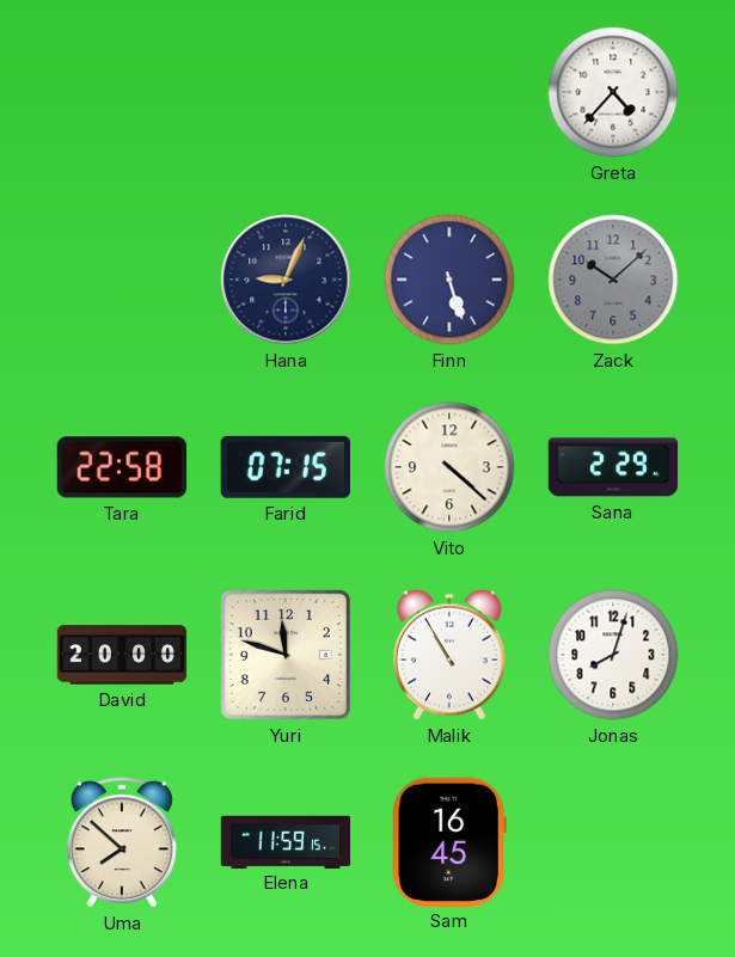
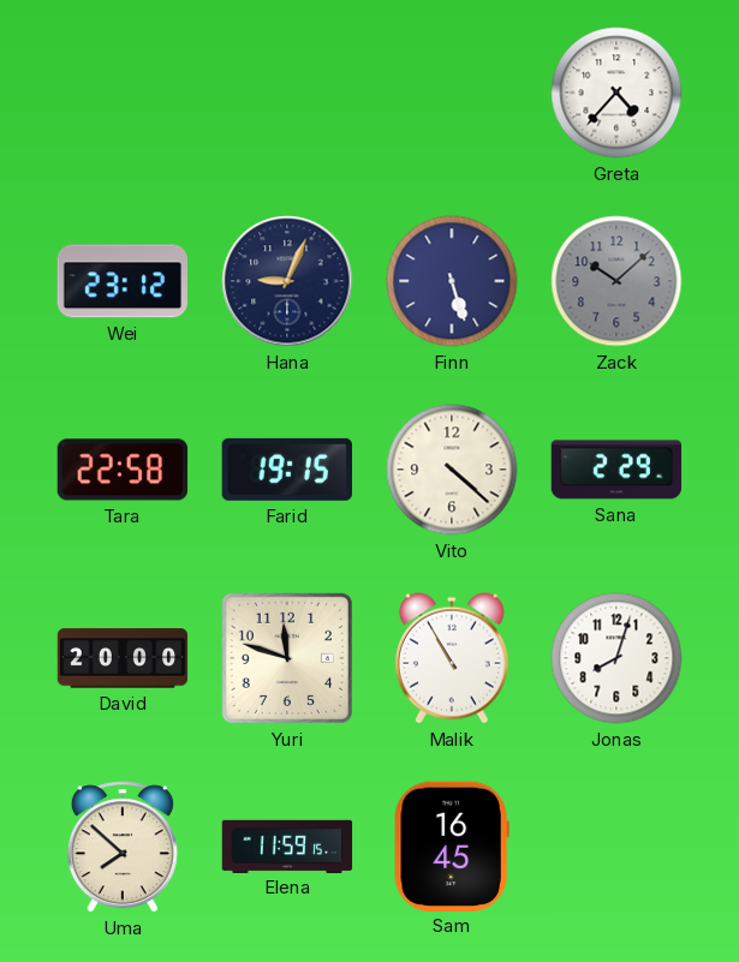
Wei: none -> 23:12
Farid: 07:15 -> 19:15
